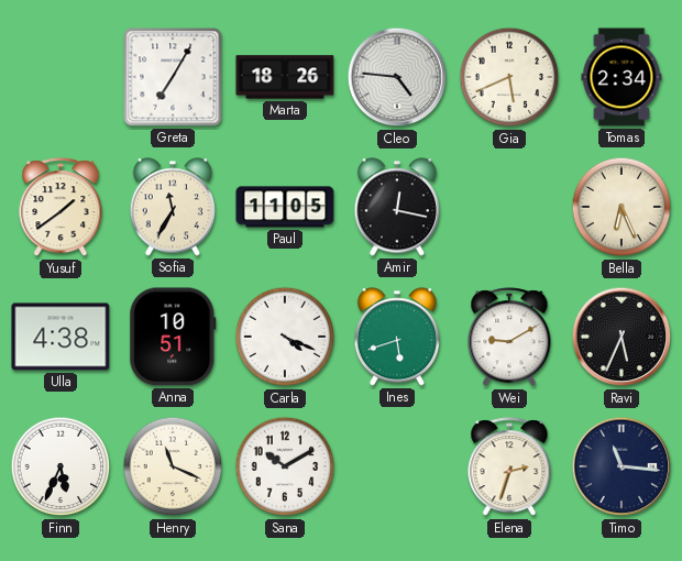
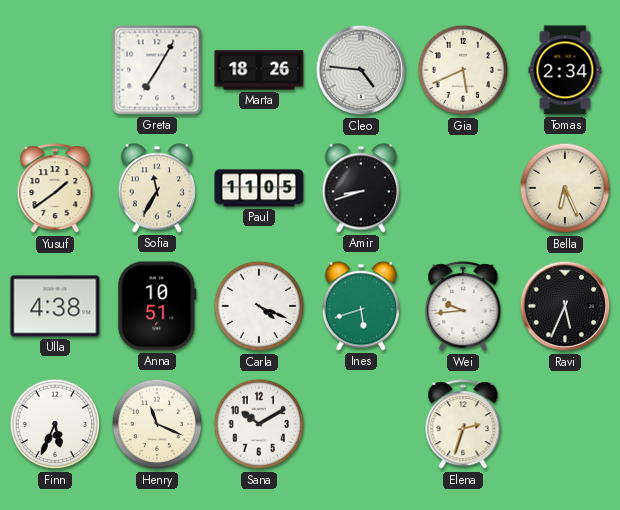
Amir: 12:17 -> 8:42
Wei: 9:10 -> 9:44
Timo: 11:16 -> none
